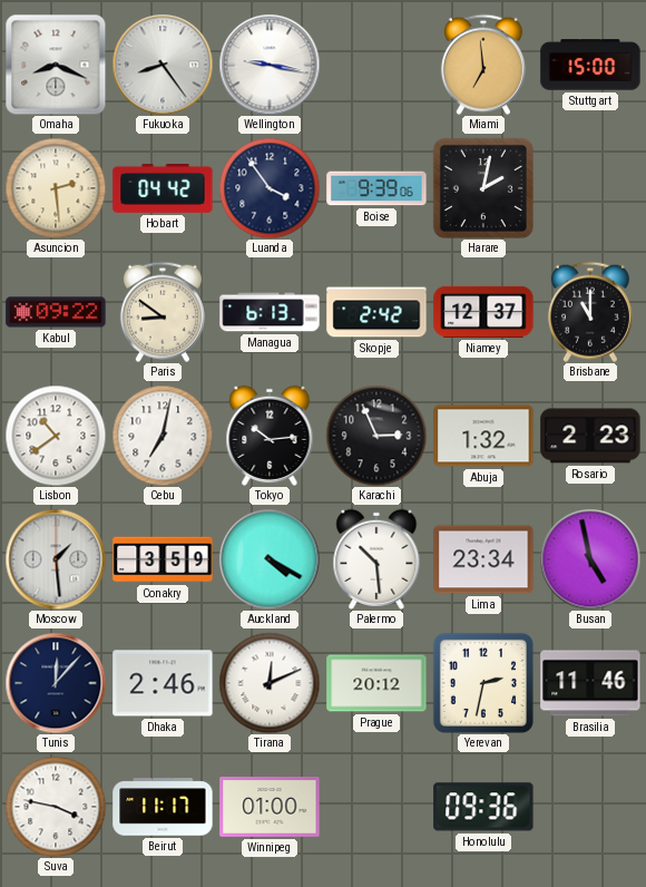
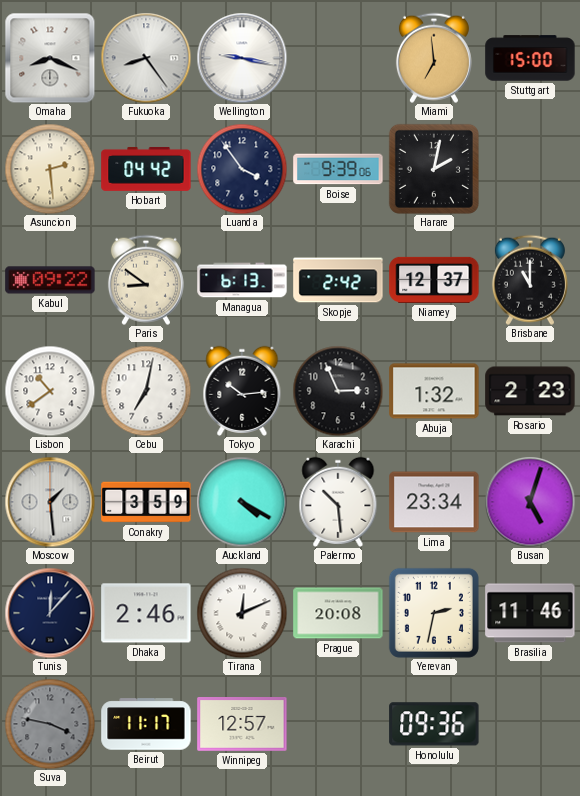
Busan: 4:58 -> 5:03
Prague: 20:12 -> 20:08
Suva dial: white -> grey
Winnipeg: 01:00 -> 12:57
